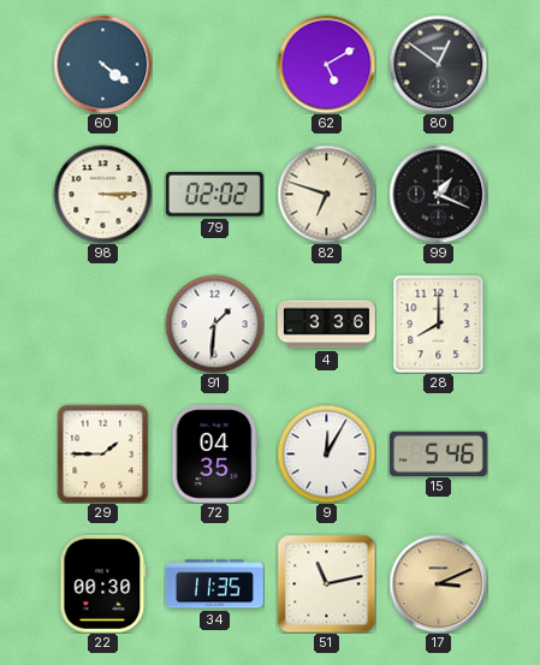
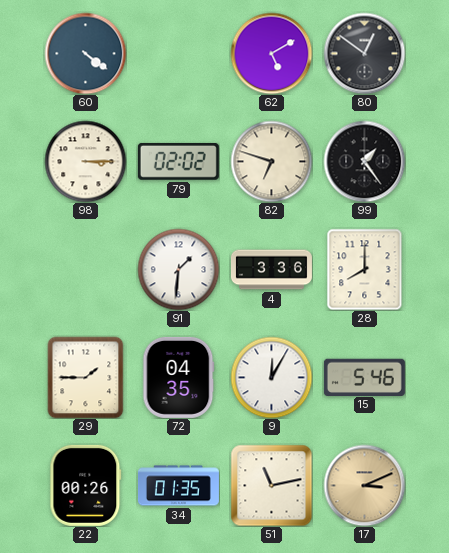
99: 1:19 -> 1:24
22: 00:30 -> 00:26
34: 11:35 -> 01:35
